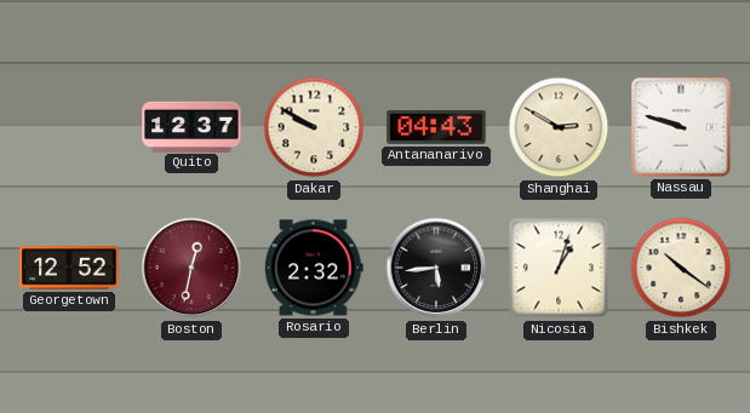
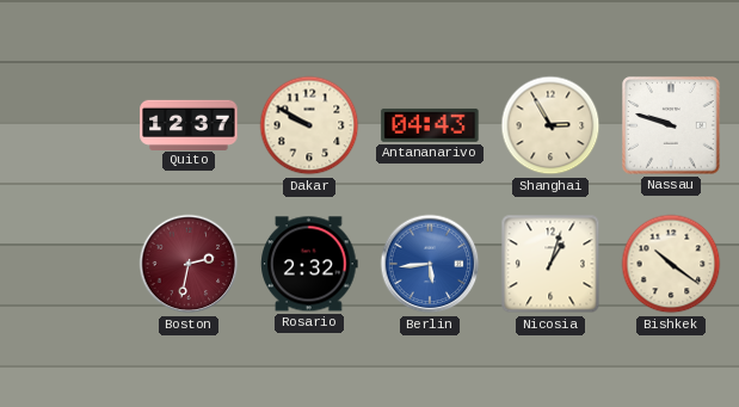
Shanghai: 2:50 -> 2:55
Georgetown: 12:52 -> none
Boston: 12:32 -> 2:32
Berlin dial: black -> blue
